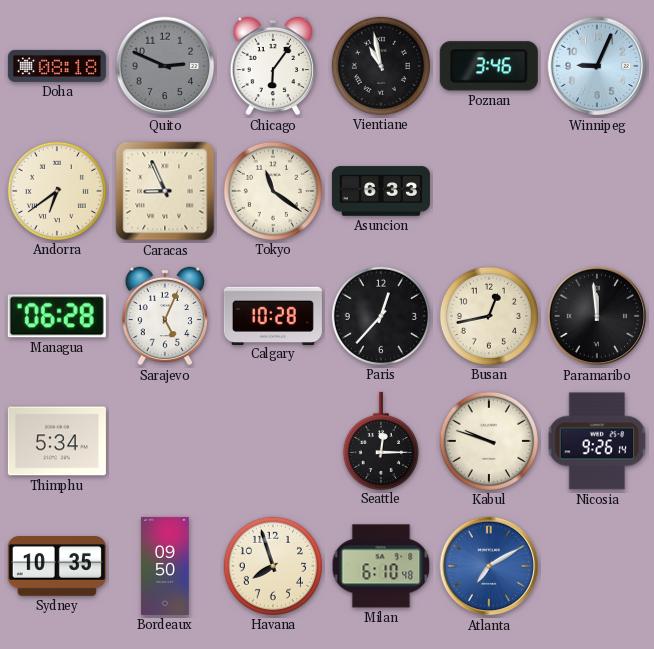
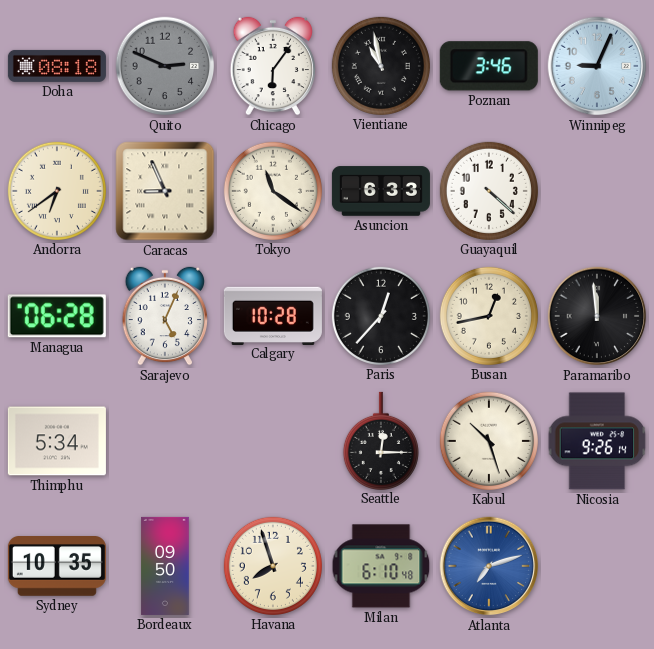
Guayaquil: none -> 4:22
Kabul: 9:48 -> 10:27
Atlanta: 7:10 -> 7:12
